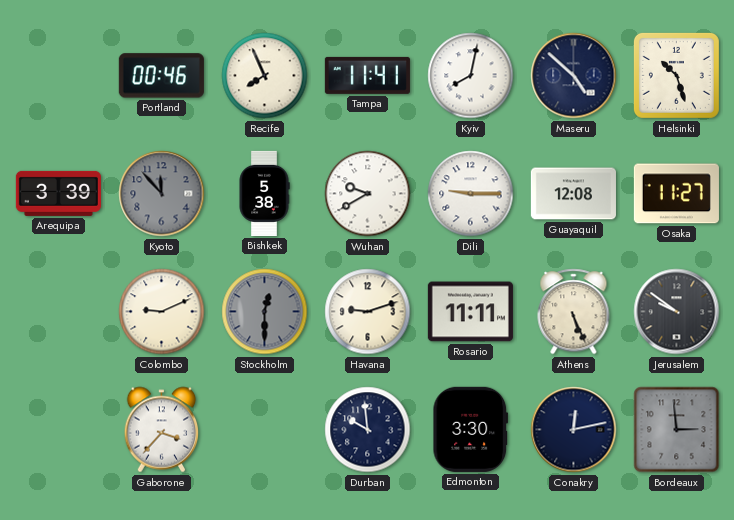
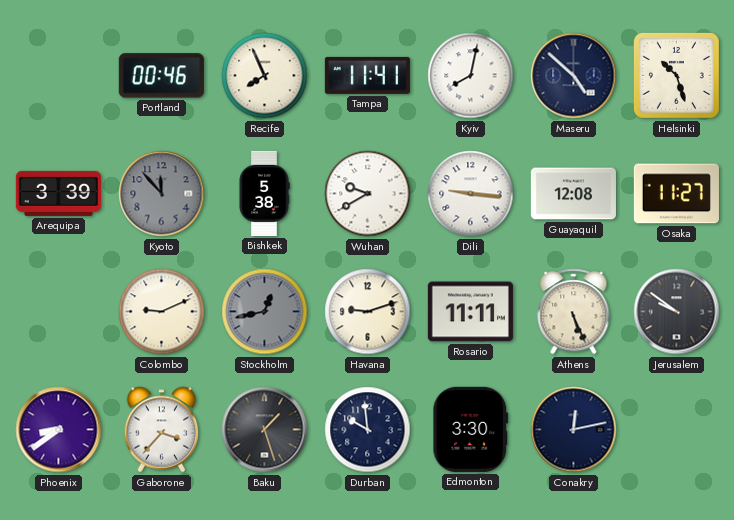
Dili: 9:15 -> 9:16
Stockholm: 12:30 -> 12:43
Phoenix: none -> 8:39
Baku: none -> 1:27
Bordeaux: 2:59 -> none
